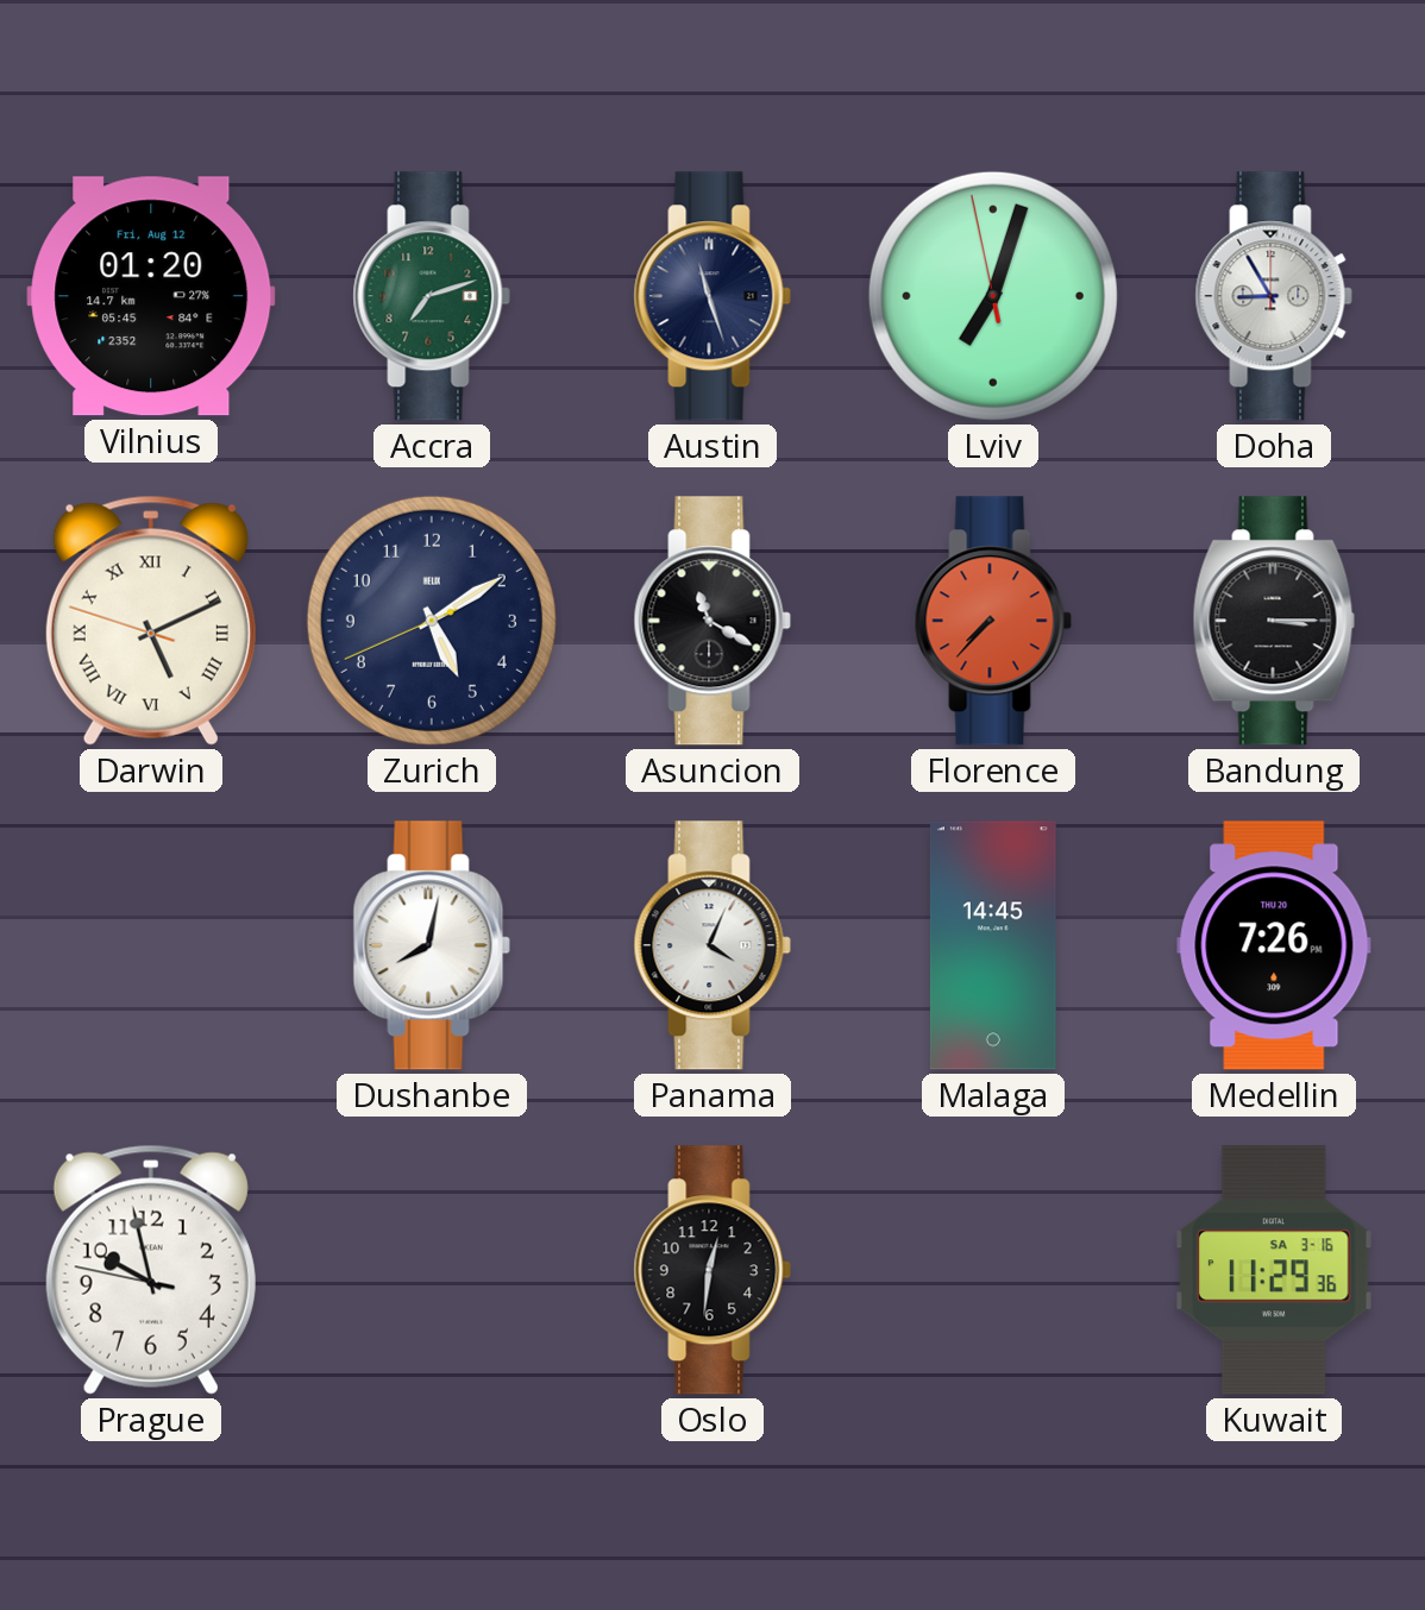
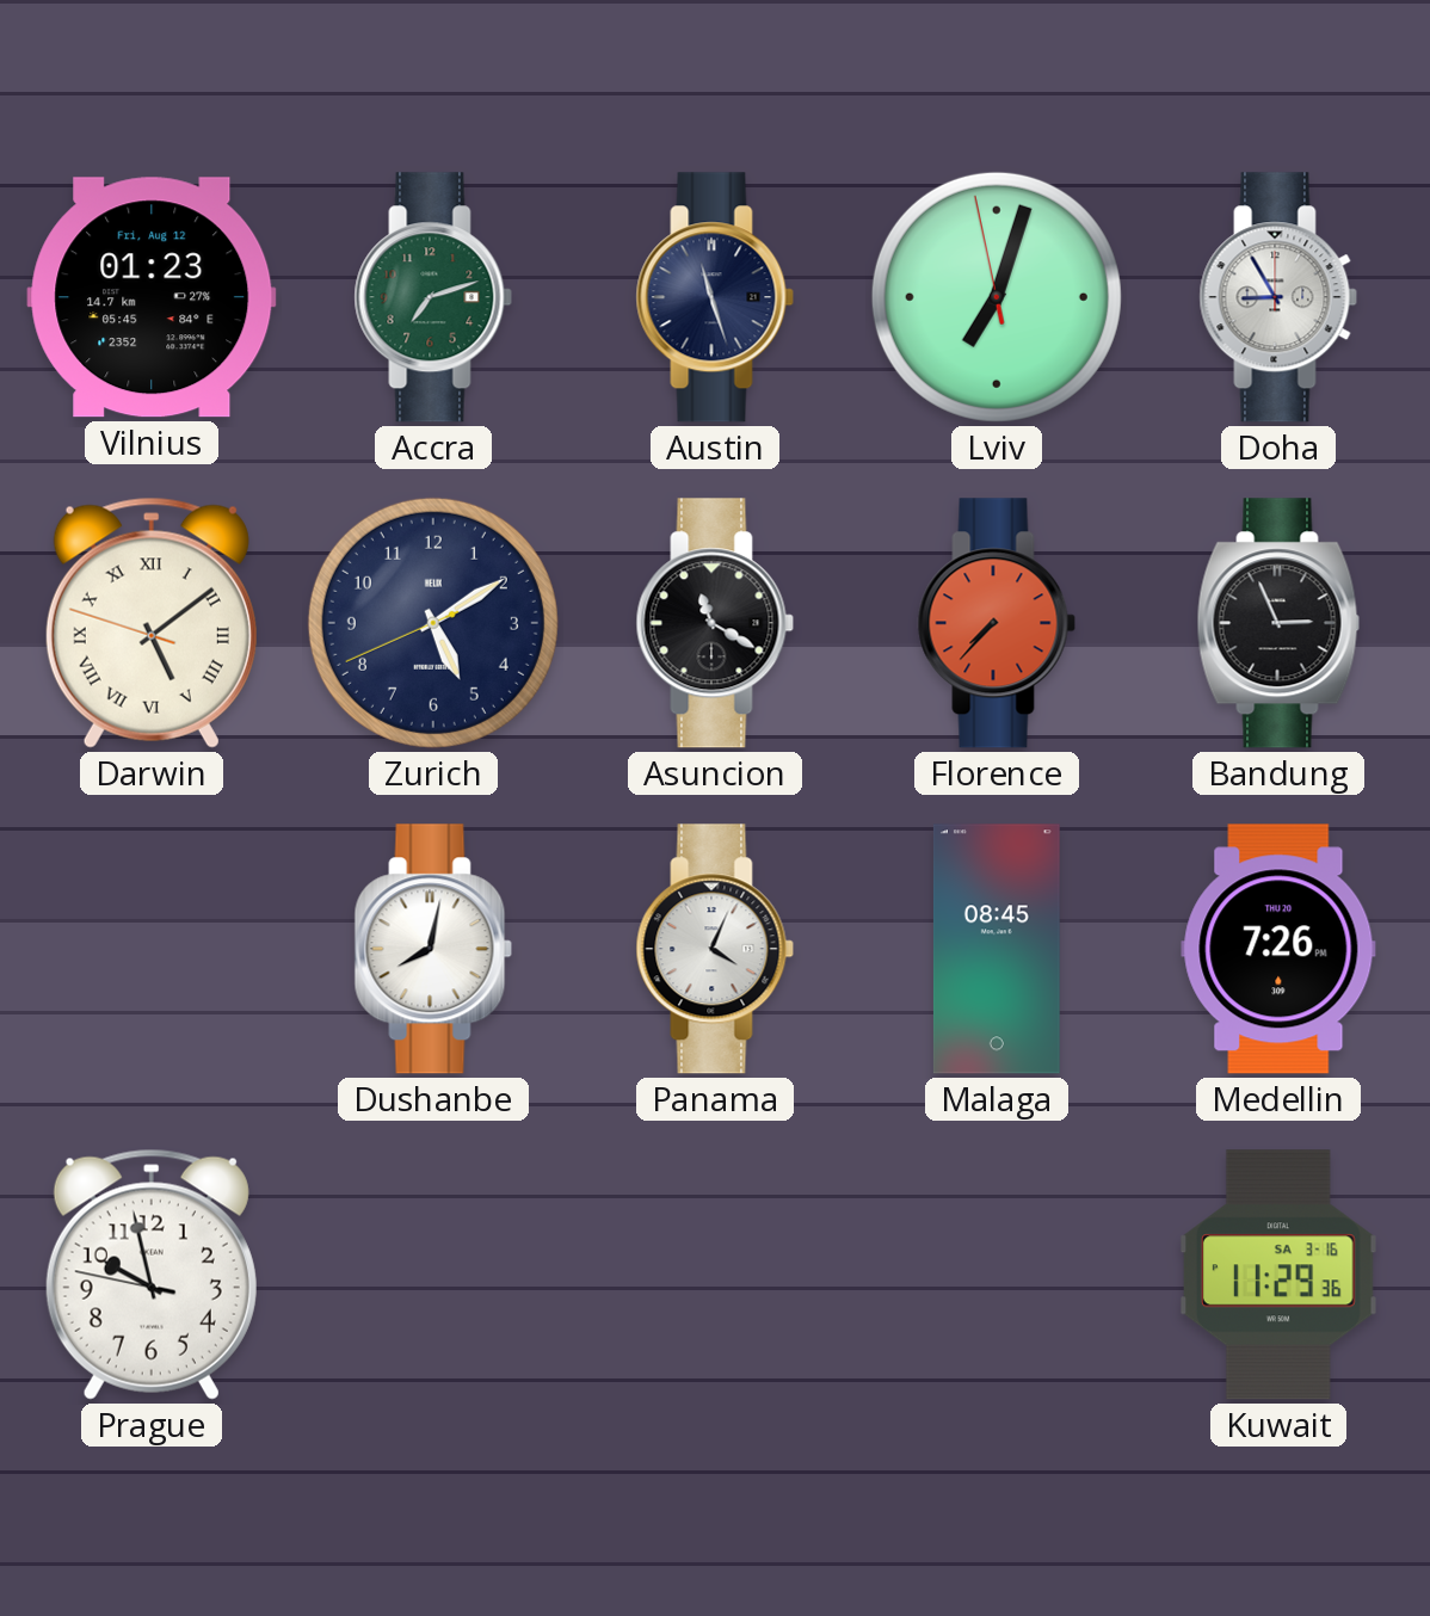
Vilnius: 01:20 -> 01:23
Darwin: 5:10 -> 5:08
Bandung: 3:15 -> 2:56
Malaga: 14:45 -> 08:45
Oslo: 12:31 -> none
